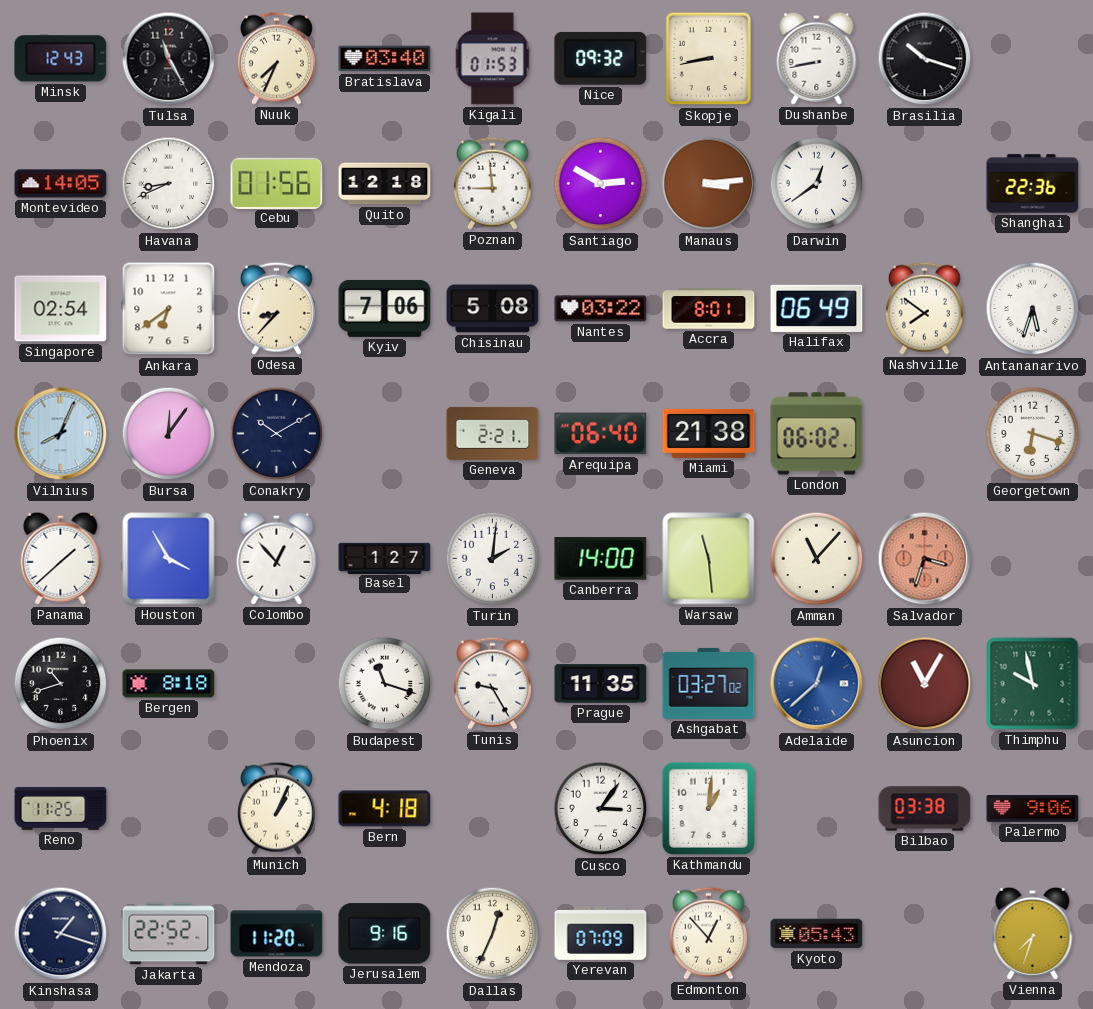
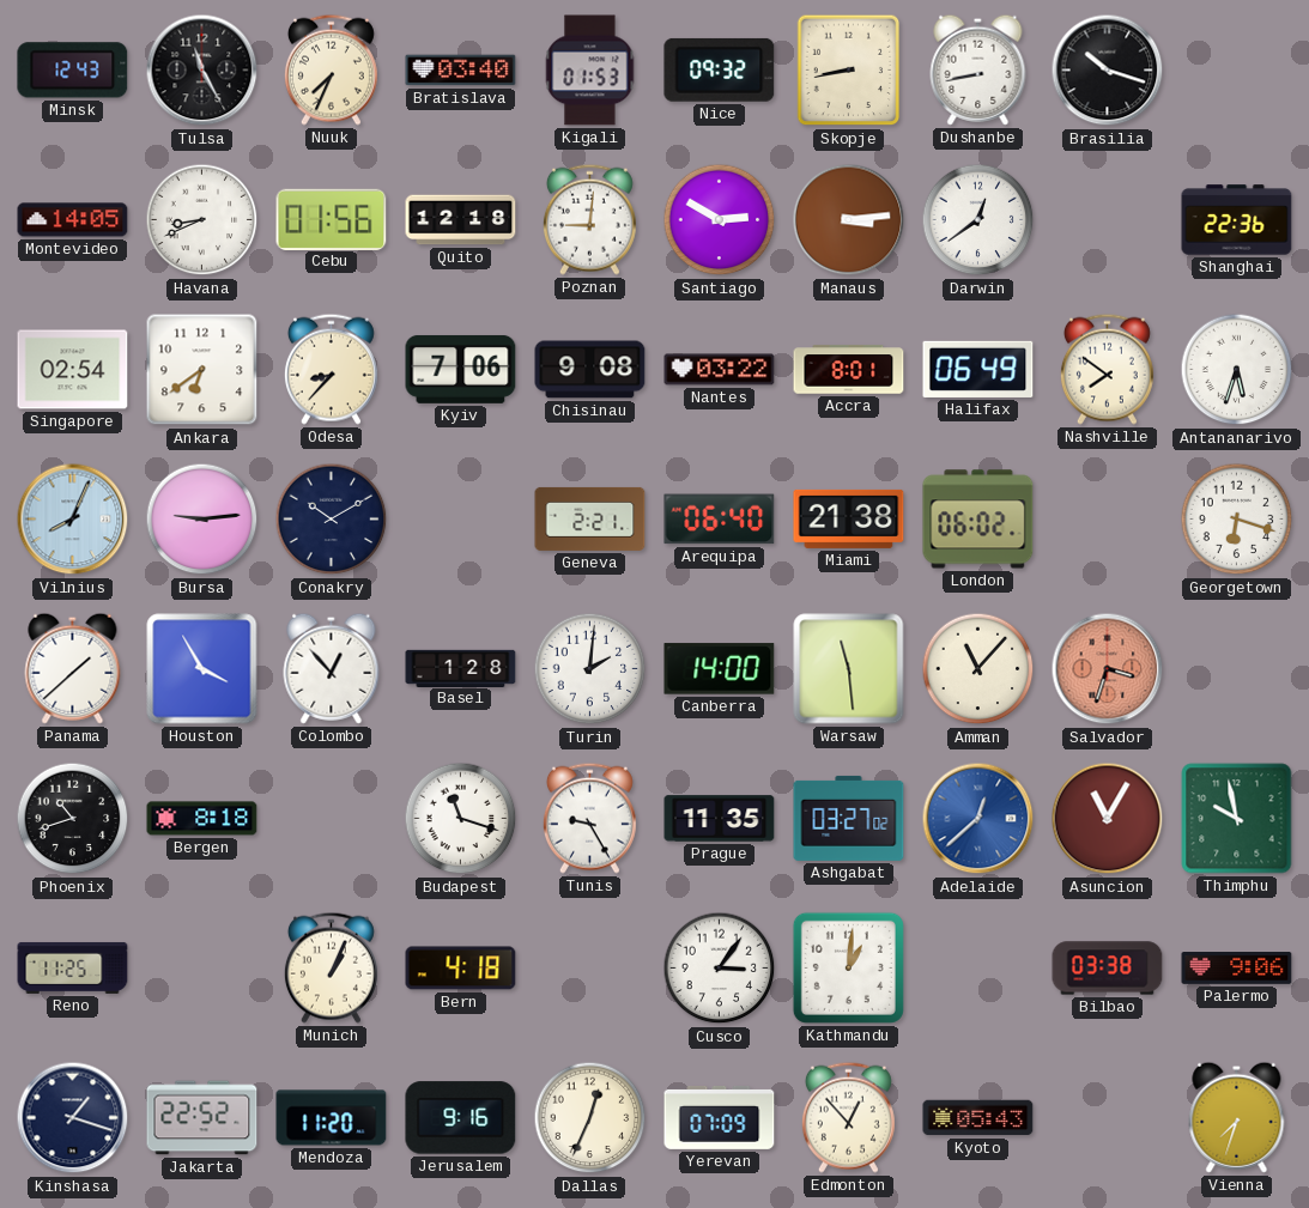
Poznan: 8:59 -> 9:01
Chisinau: 5:08 -> 9:08
Bursa: 12:06 -> 9:14
Basel: 1:27 -> 1:28
